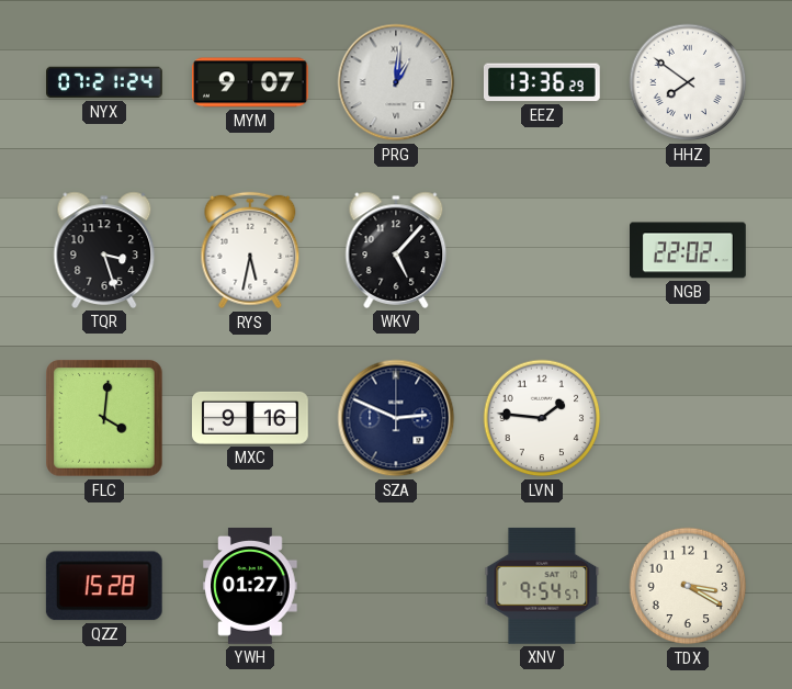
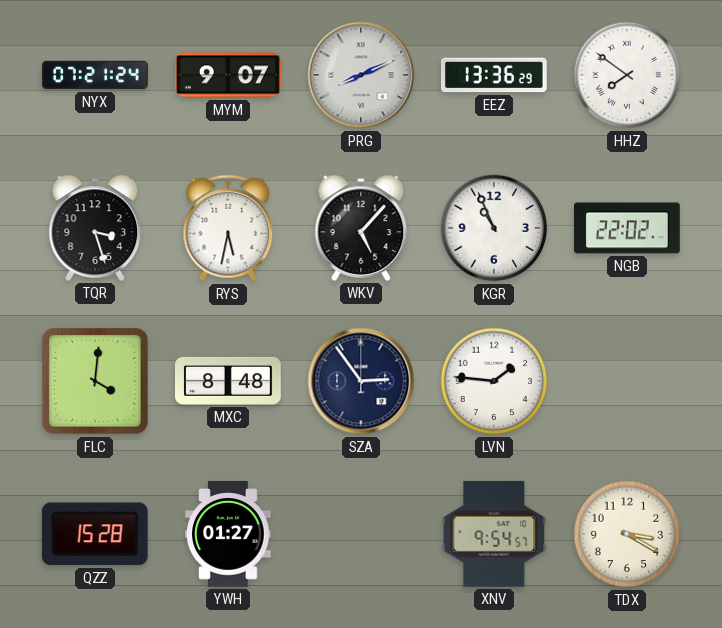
PRG: 1:01 -> 8:11
KGR: none -> 10:56
MXC: 9:16 -> 8:48
SZA: 2:49 -> 2:54
